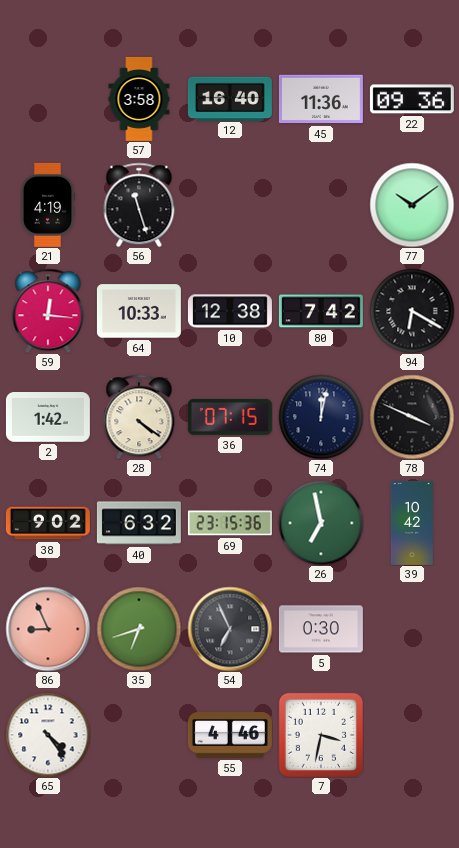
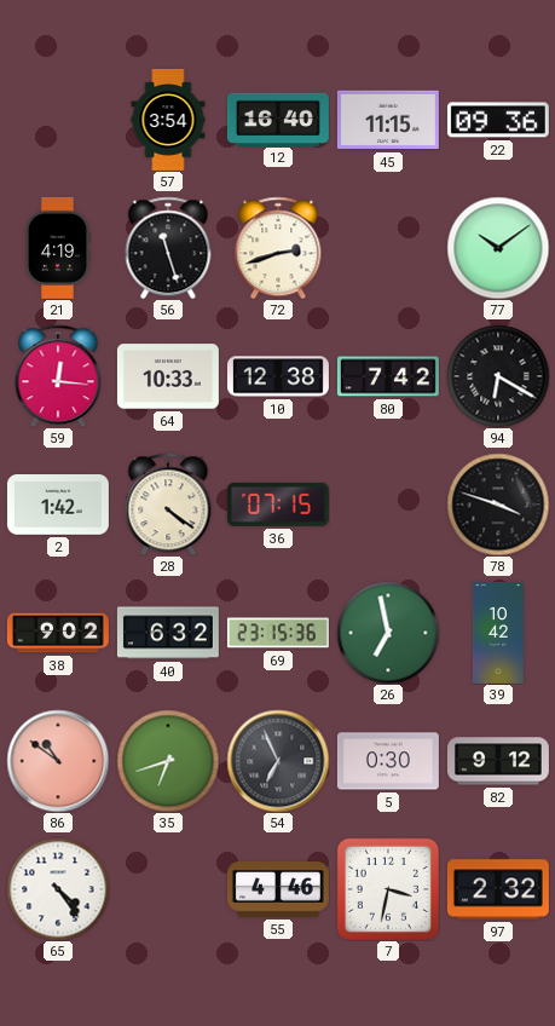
57: 3:58 -> 3:54
45: 11:36 -> 11:15
72: none -> 2:42
74: 12:02 -> none
78: 3:49 -> 3:48
86: 8:56 -> 10:51
82: none -> 9:12
97: none -> 2:32
